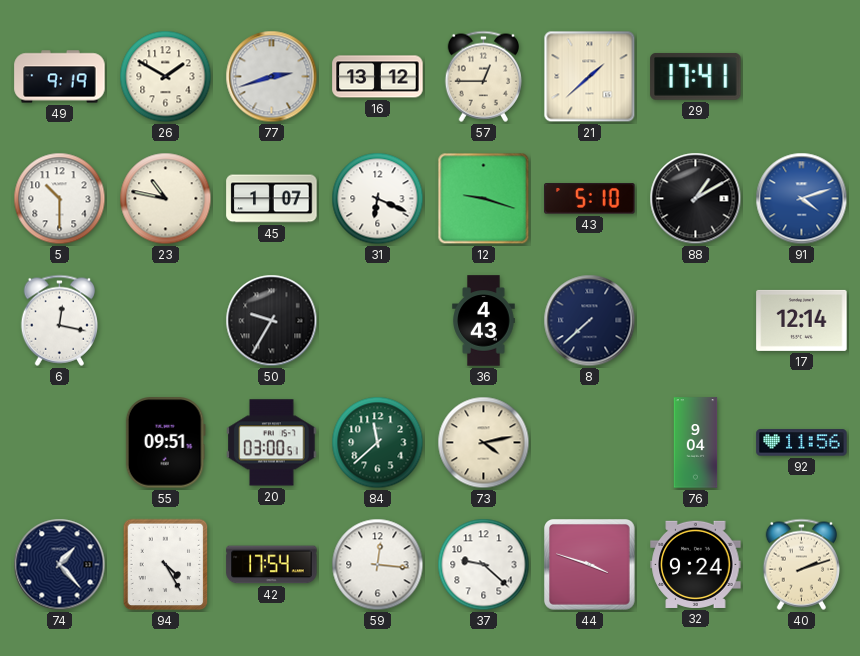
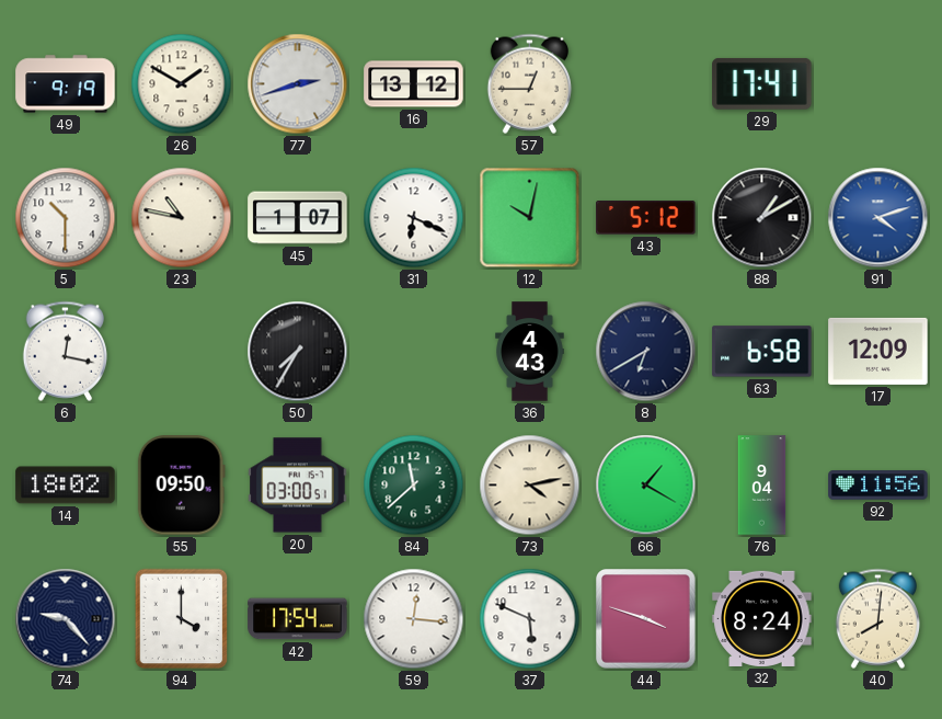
21: 1:38 -> none
12: 9:18 -> 10:02
43: 5:10 -> 5:12
50: 9:35 -> 7:35
8: 7:38 -> 6:40
63: none -> 6:58
17: 12:14 -> 12:09
14: none -> 18:02
55: 09:51 -> 09:50
66: none -> 1:20
74: 1:23 -> 9:23
94: 4:25 -> 4:00
37: 9:22 -> 5:49
32: 9:24 -> 8:24
40: 2:12 -> 8:01
